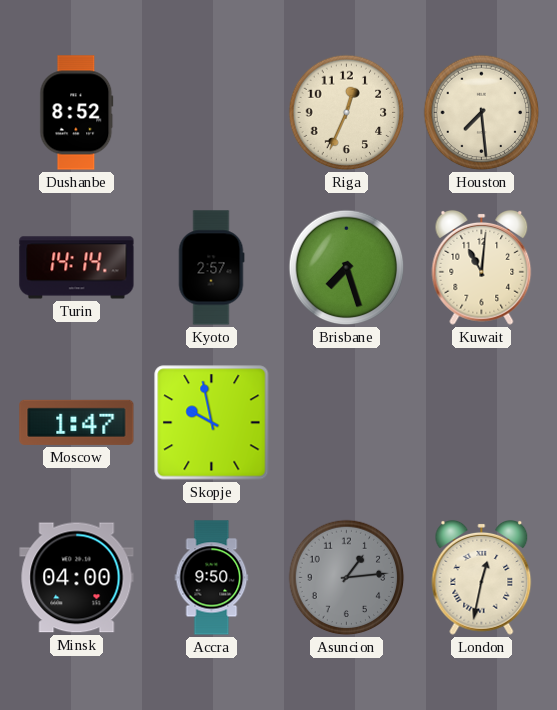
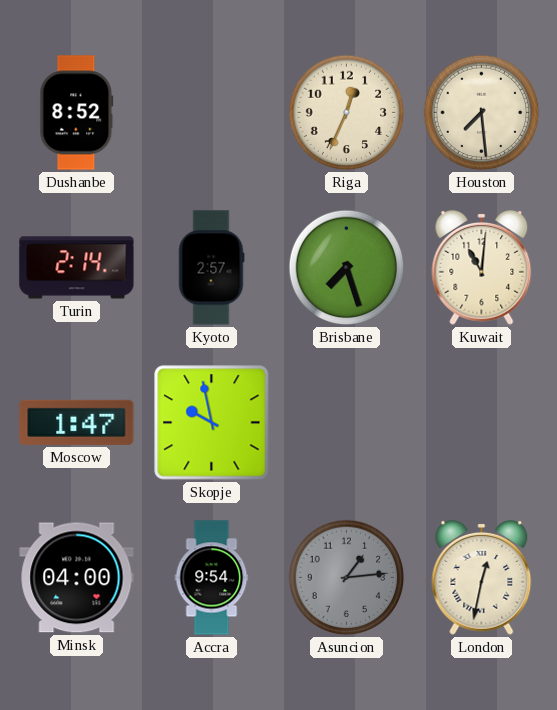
Turin: 14:14 -> 2:14
Accra: 9:50 -> 9:54
